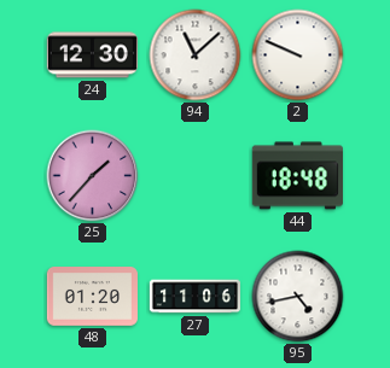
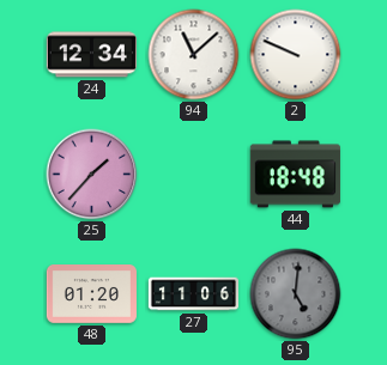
24: 12:30 -> 12:34
95: 4:43 -> 5:01
95 dial: white -> grey
